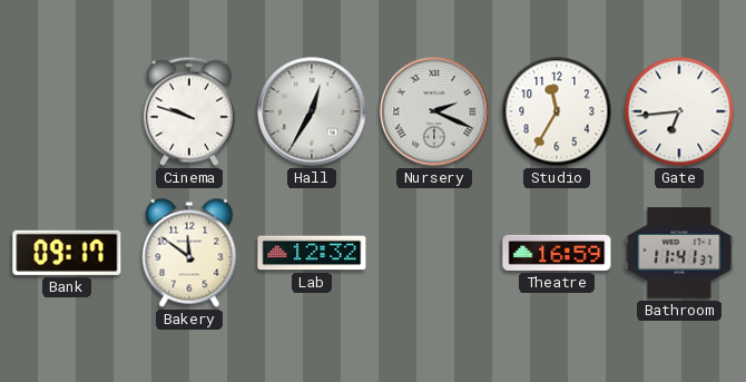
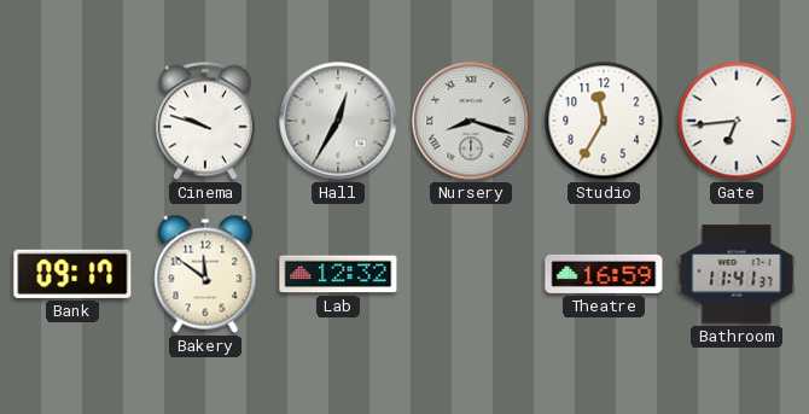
Nursery: 2:19 -> 8:18
